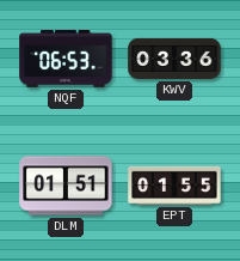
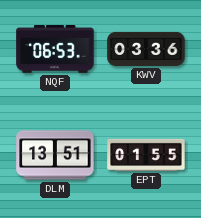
DLM: 01:51 -> 13:51
